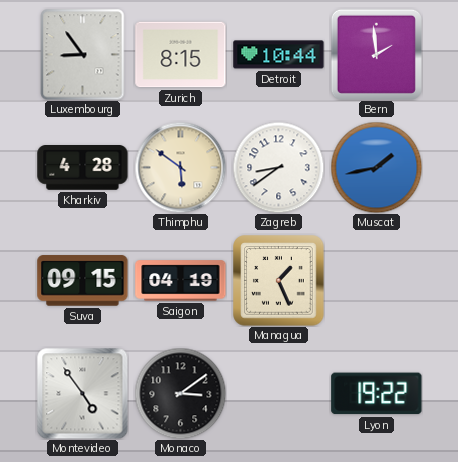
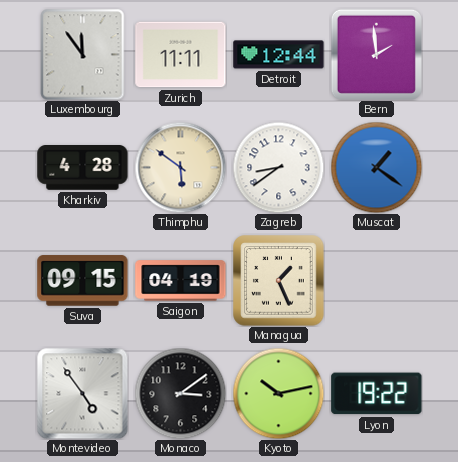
Luxembourg: 8:54 -> 11:54
Zurich: 8:15 -> 11:11
Detroit: 10:44 -> 12:44
Muscat: 1:43 -> 1:21
Kyoto: none -> 10:13
